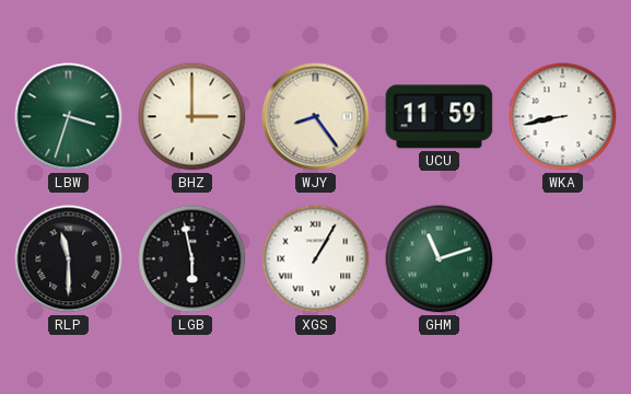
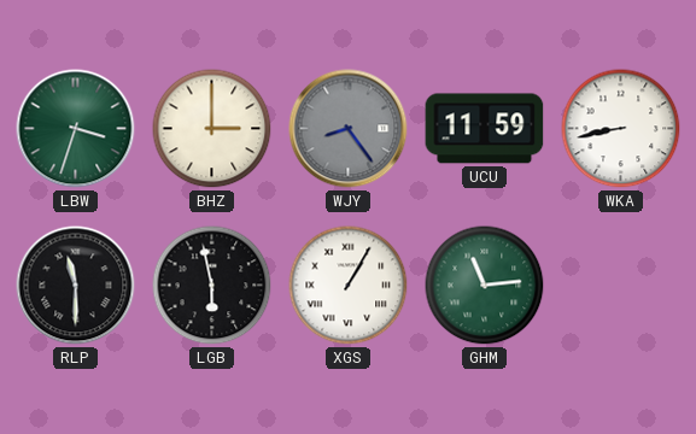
WJY dial: cream -> grey
GHM: 11:12 -> 11:14
